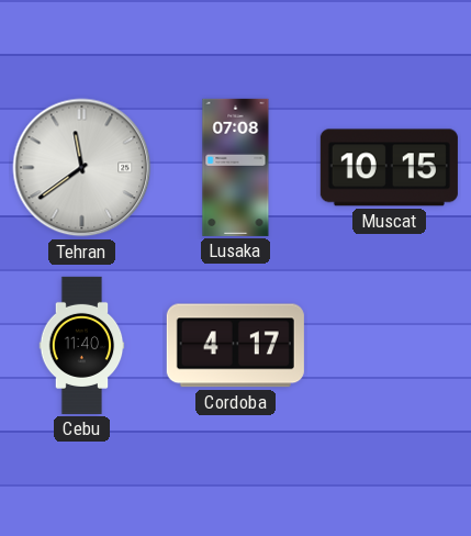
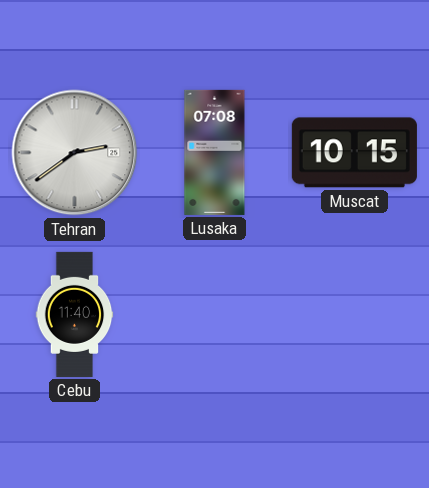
Tehran: 11:39 -> 2:39
Cordoba: 4:17 -> none
